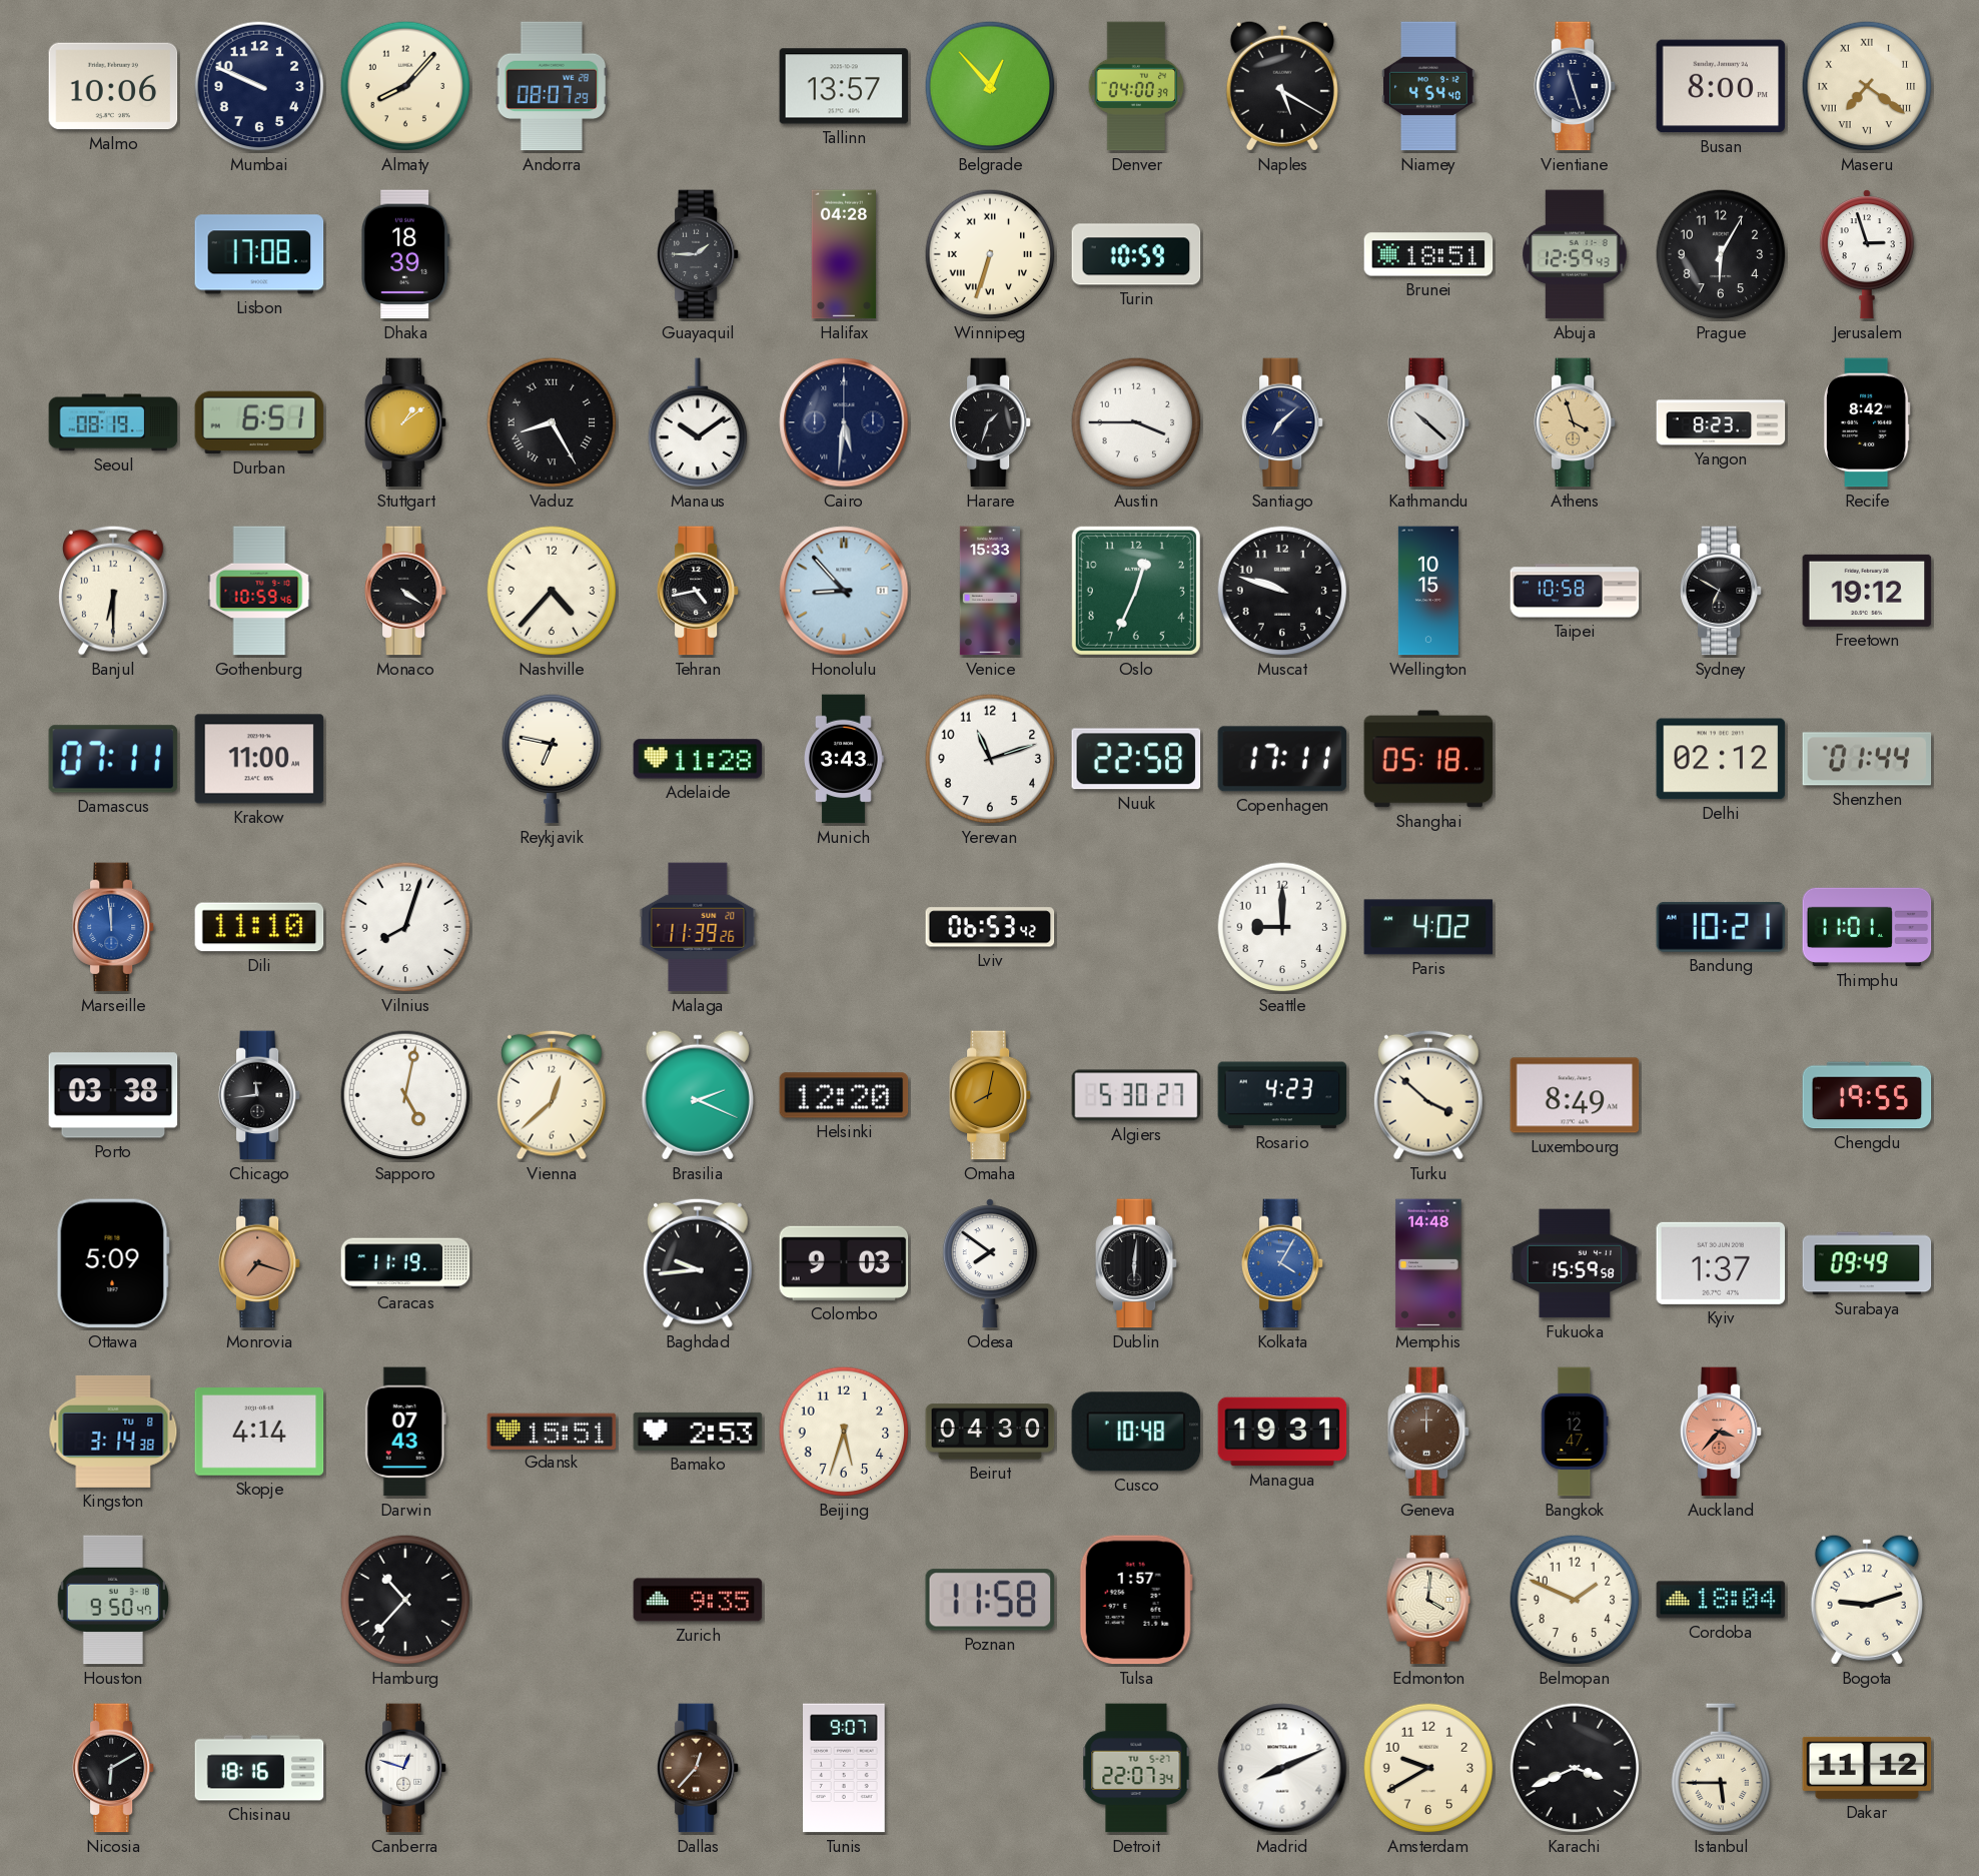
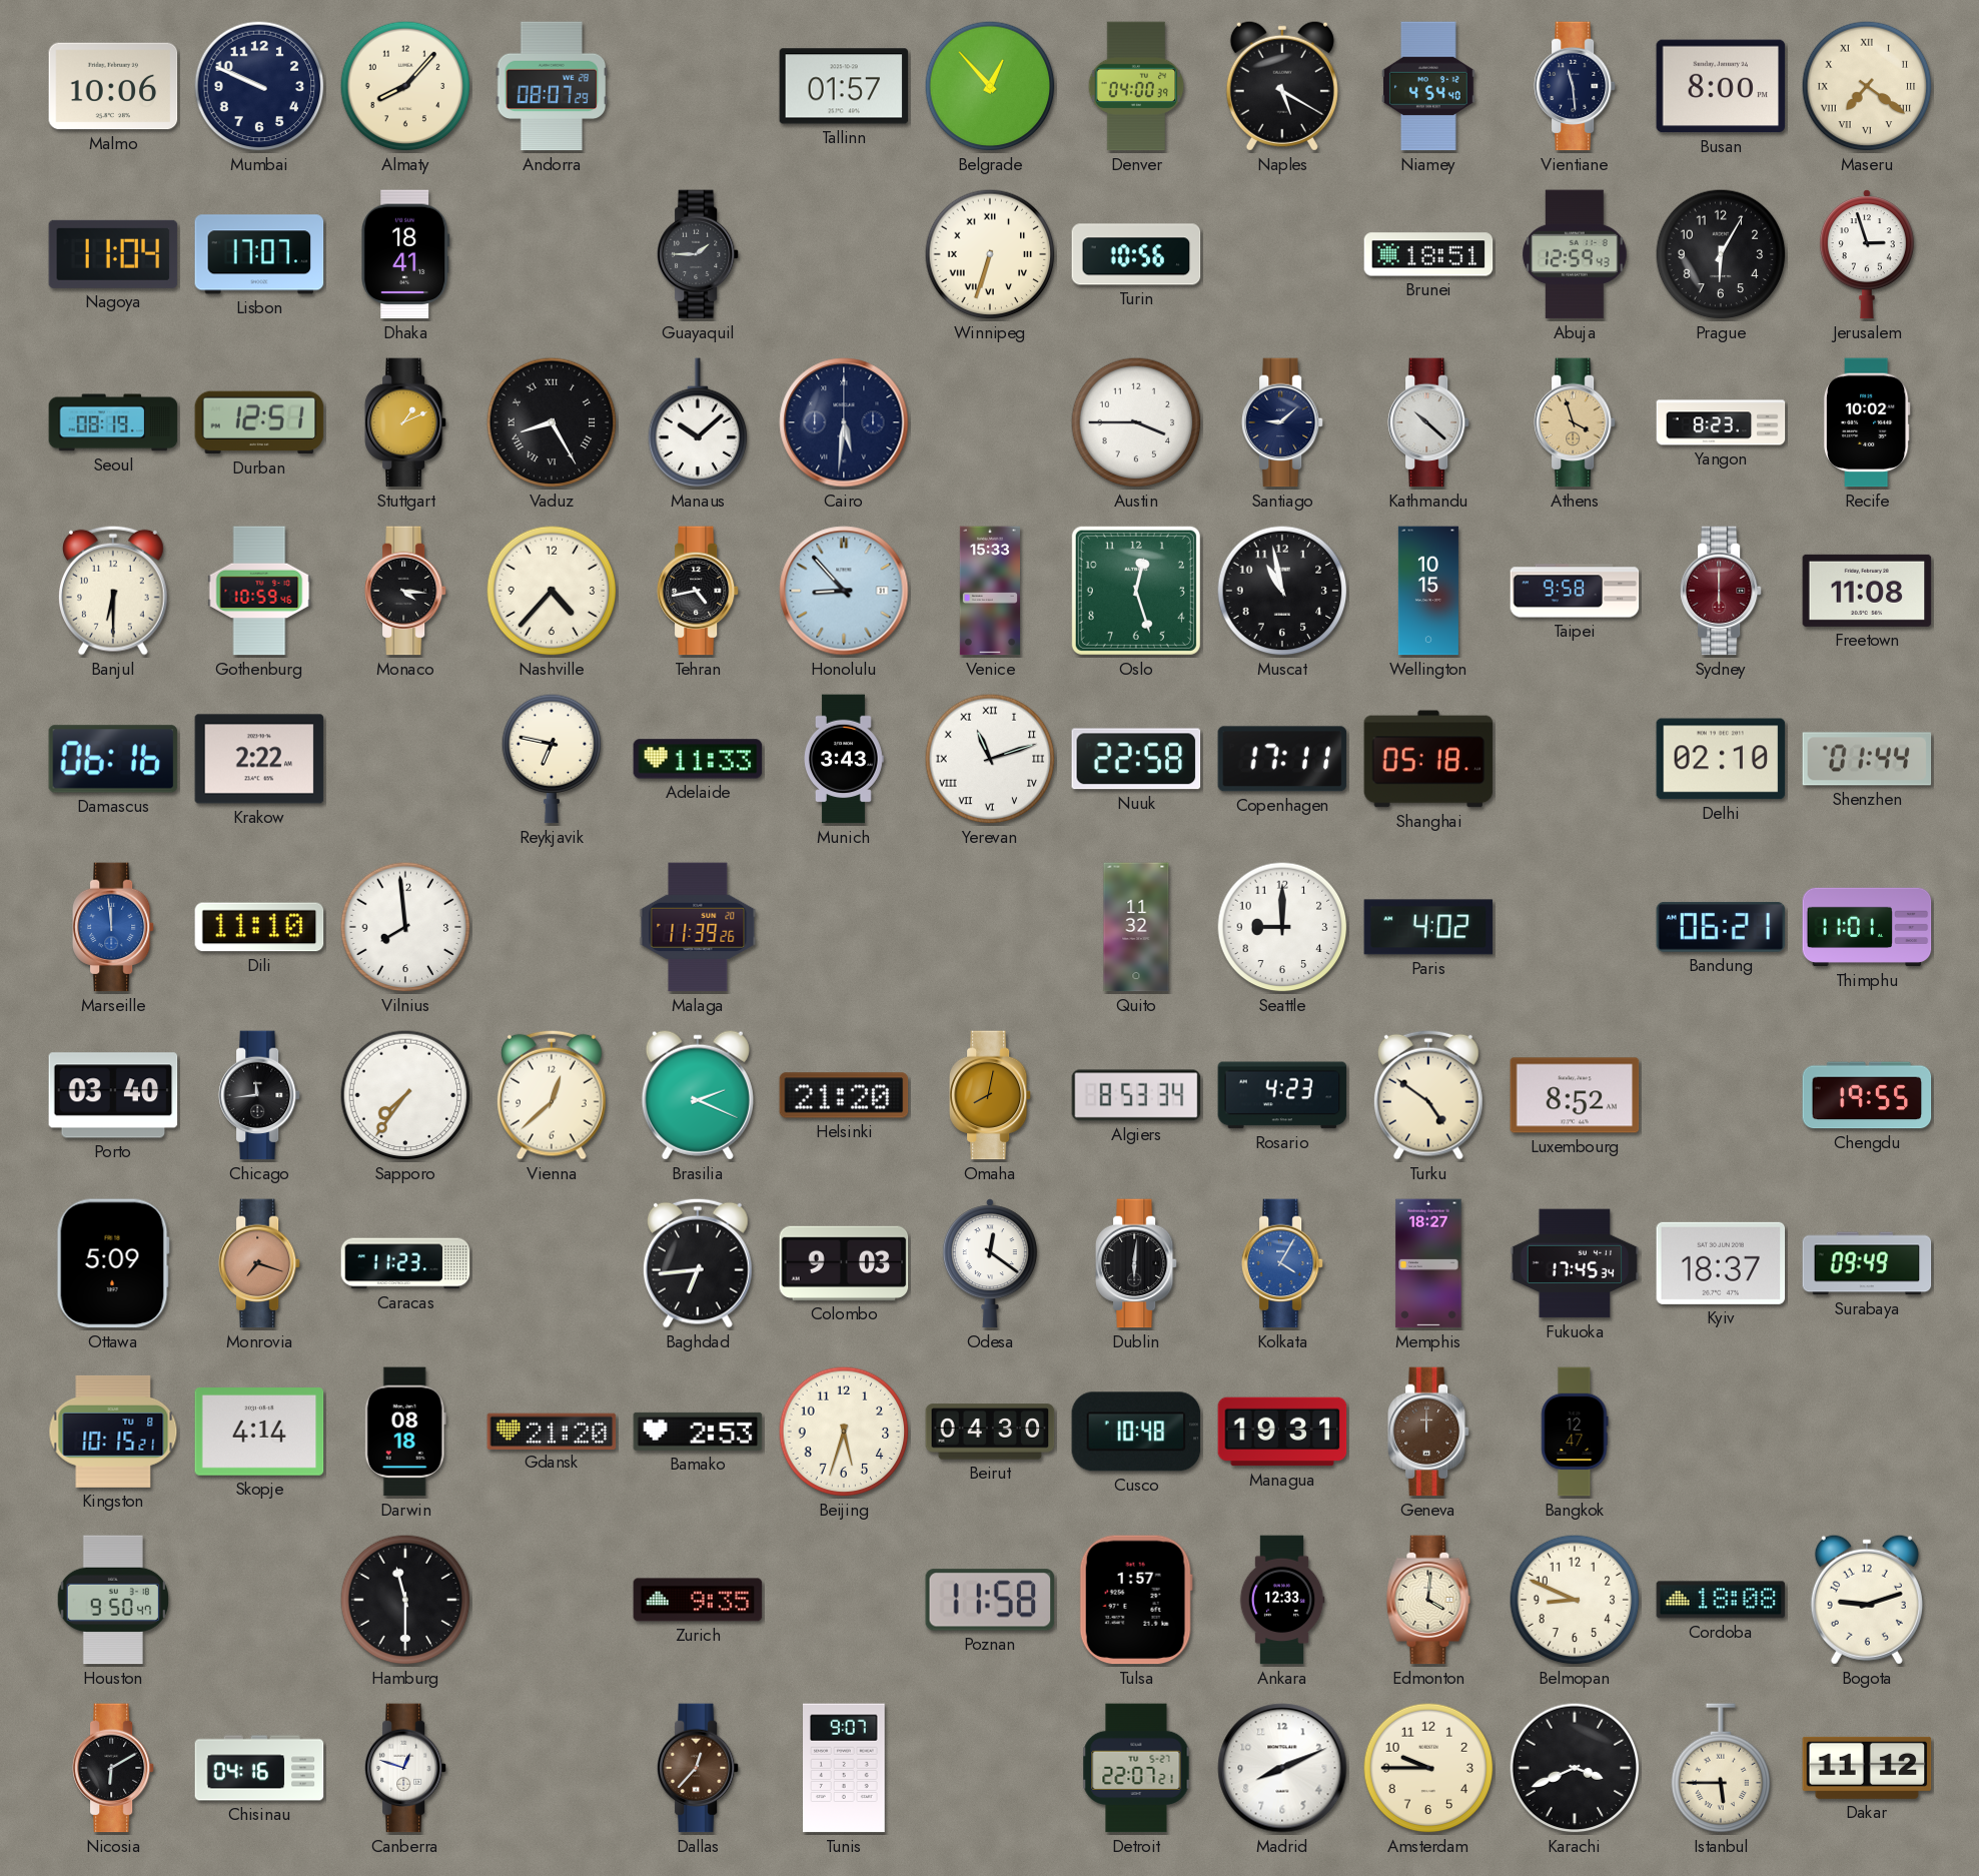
Tallinn: 13:57 -> 01:57
Vientiane: 11:27 -> 11:29
Nagoya: none -> 11:04
Lisbon: 17:08 -> 17:07
Dhaka: 18:39 -> 18:41
Halifax: 04:28 -> none
Turin: 10:59 -> 10:56
Durban: 6:51 -> 12:51
Stuttgart: 1:09 -> 1:11
Manaus: 10:09 -> 10:08
Harare: 1:33 -> none
Santiago: 7:08 -> 9:08
Recife: 8:42 -> 10:02
Monaco: 4:21 -> 4:16
Oslo: 12:34 -> 12:27
Muscat: 9:48 -> 10:58
Taipei: 10:58 -> 9:58
Sydney: 6:50 -> 6:00
Sydney dial: black -> burgundy
Freetown: 19:12 -> 11:08
Damascus: 07:11 -> 06:16
Krakow: 11:00 -> 2:22
Adelaide: 11:28 -> 11:33
Yerevan numerals: Arabic -> Roman
Delhi: 02:12 -> 02:10
Vilnius: 8:03 -> 7:59
Lviv: 06:53 -> none
Quito: none -> 11:32
Bandung: 10:21 -> 06:21
Porto: 03:38 -> 03:40
Sapporo: 5:02 -> 7:36
Helsinki: 12:20 -> 21:20
Algiers: 5:30 -> 8:53
Turku: 3:52 -> 4:51
Luxembourg: 8:49 -> 8:52
Caracas: 11:19 -> 11:23
Baghdad: 9:44 -> 6:44
Odesa: 7:51 -> 12:21
Memphis: 14:48 -> 18:27
Fukuoka: 15:59 -> 17:45
Kyiv: 1:37 -> 18:37
Kingston: 3:14 -> 10:15
Darwin: 07:43 -> 08:18
Gdansk: 15:51 -> 21:20
Auckland: 3:37 -> none
Hamburg: 10:37 -> 11:30
Ankara: none -> 12:33
Belmopan: 1:49 -> 8:49
Cordoba: 18:04 -> 18:08
Chisinau: 18:16 -> 04:16
Detroit: 22:07:34 -> 22:07:21
Amsterdam: 9:40 -> 9:45
